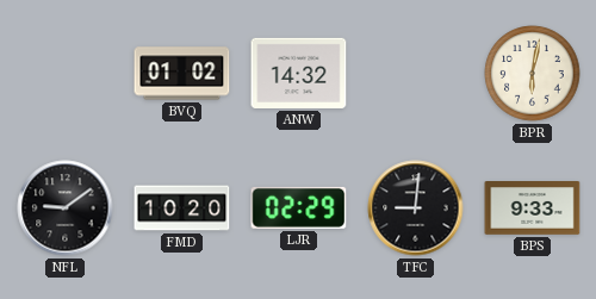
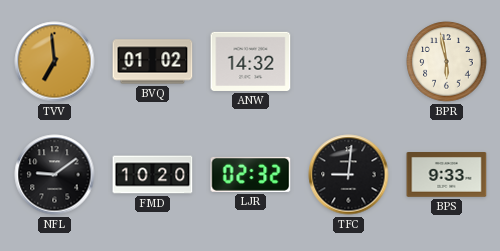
TVV: none -> 6:59
BPR: 6:02 -> 5:58
LJR: 02:29 -> 02:32
